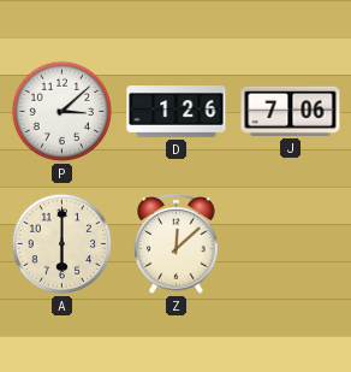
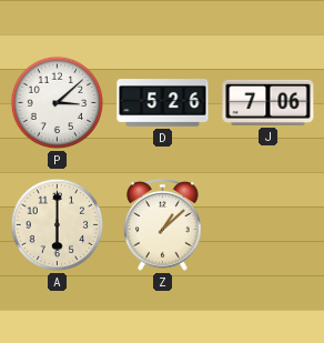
D: 1:26 -> 5:26
Z: 12:08 -> 1:08
